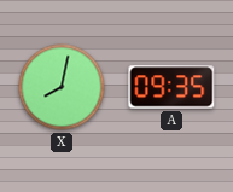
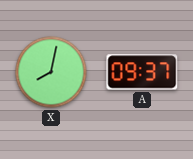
A: 09:35 -> 09:37
